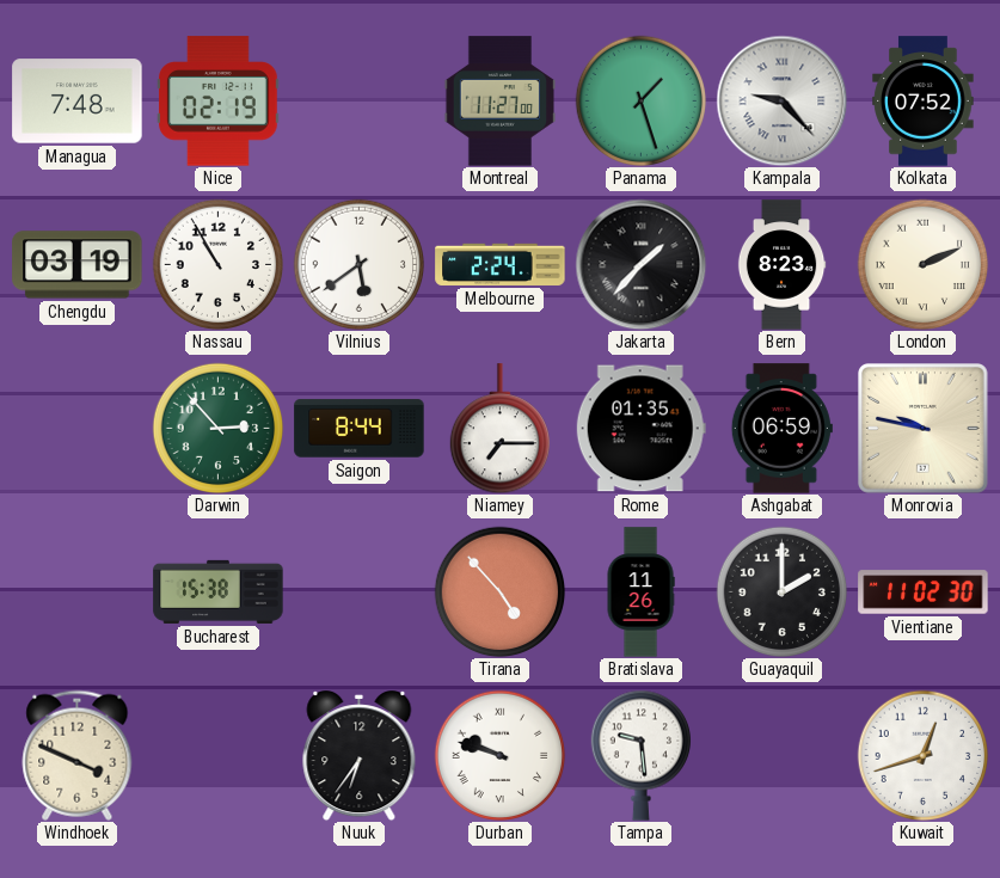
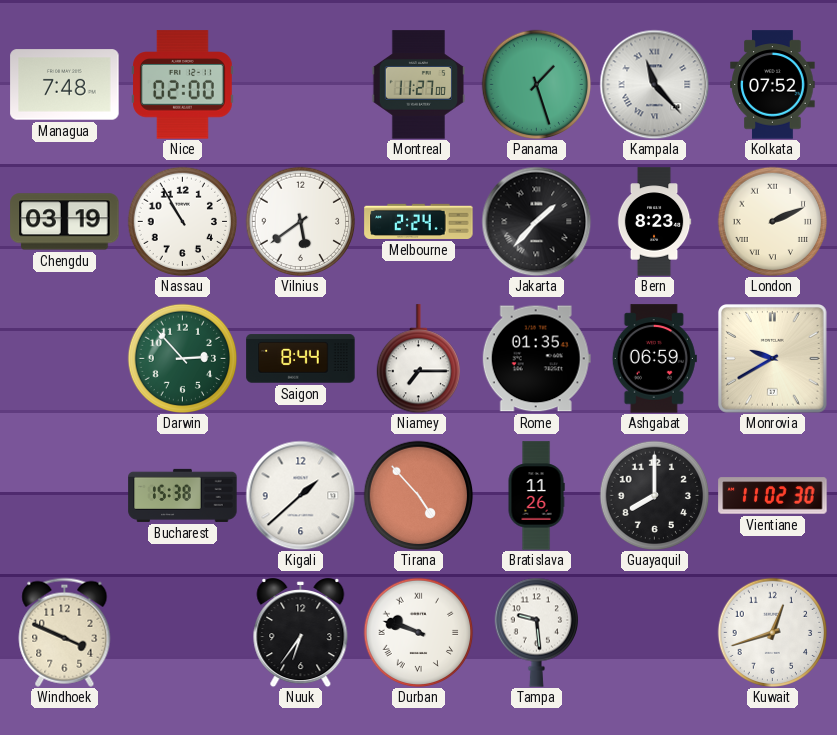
Nice: 02:19 -> 02:00
Kampala: 9:23 -> 11:23
Monrovia: 9:47 -> 9:40
Kigali: none -> 1:38
Guayaquil: 2:00 -> 8:00
